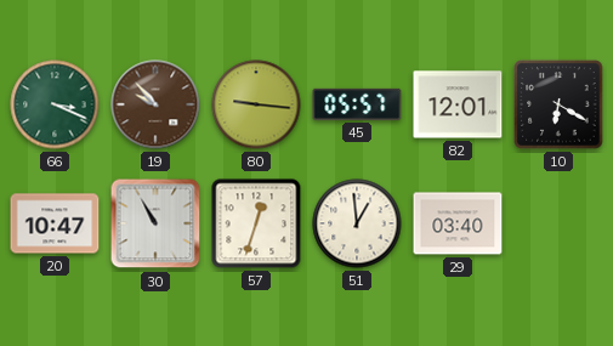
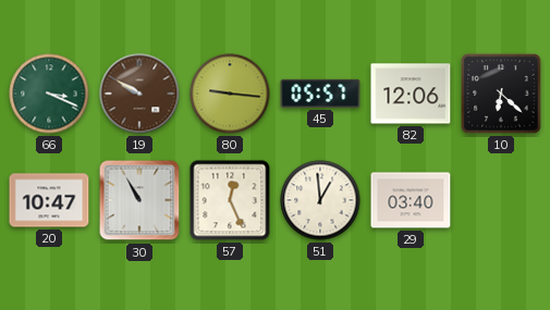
19: 9:53 -> 9:50
82: 12:01 -> 12:06
10: 6:20 -> 6:22
57: 12:33 -> 12:26
